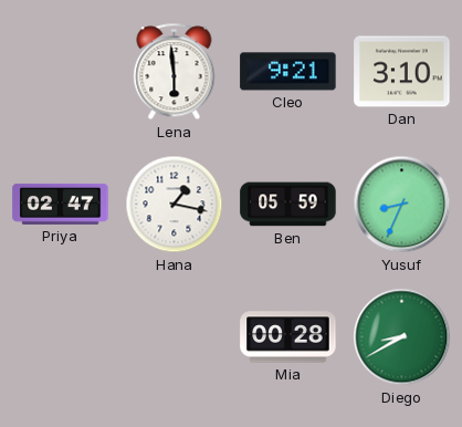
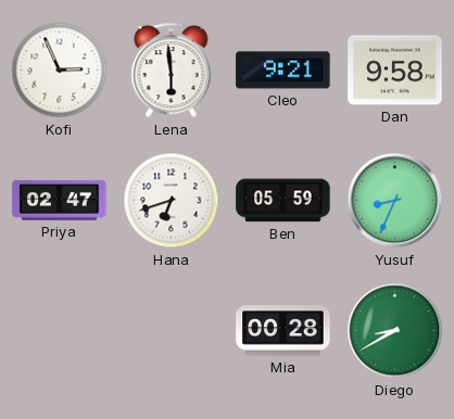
Kofi: none -> 2:56
Dan: 3:10 -> 9:58
Hana: 1:17 -> 6:42
